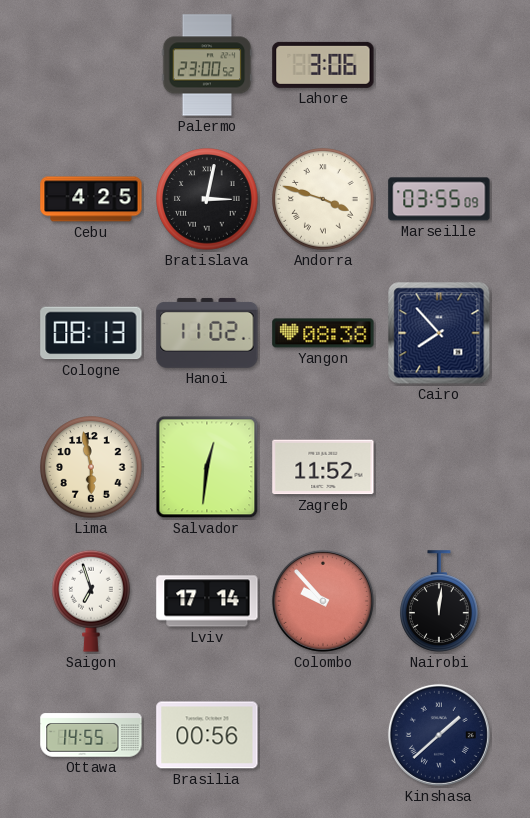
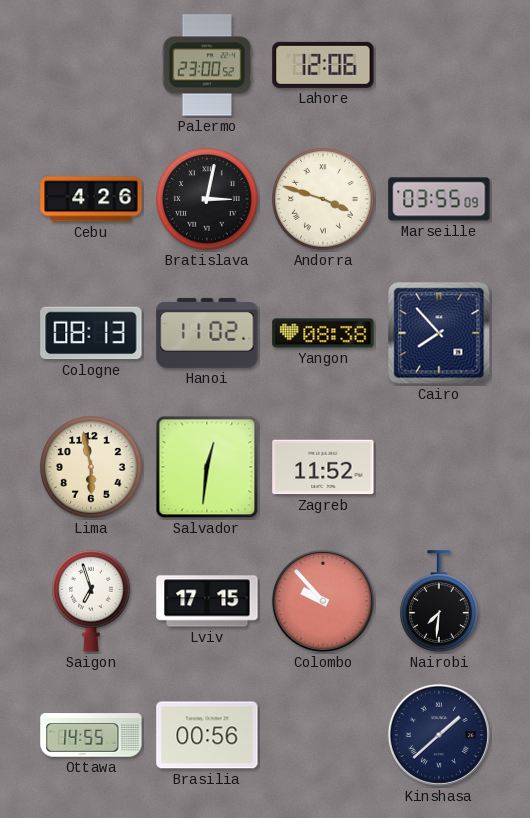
Lahore: 3:06 -> 12:06
Cebu: 4:25 -> 4:26
Lviv: 17:14 -> 17:15
Nairobi: 12:01 -> 7:31
